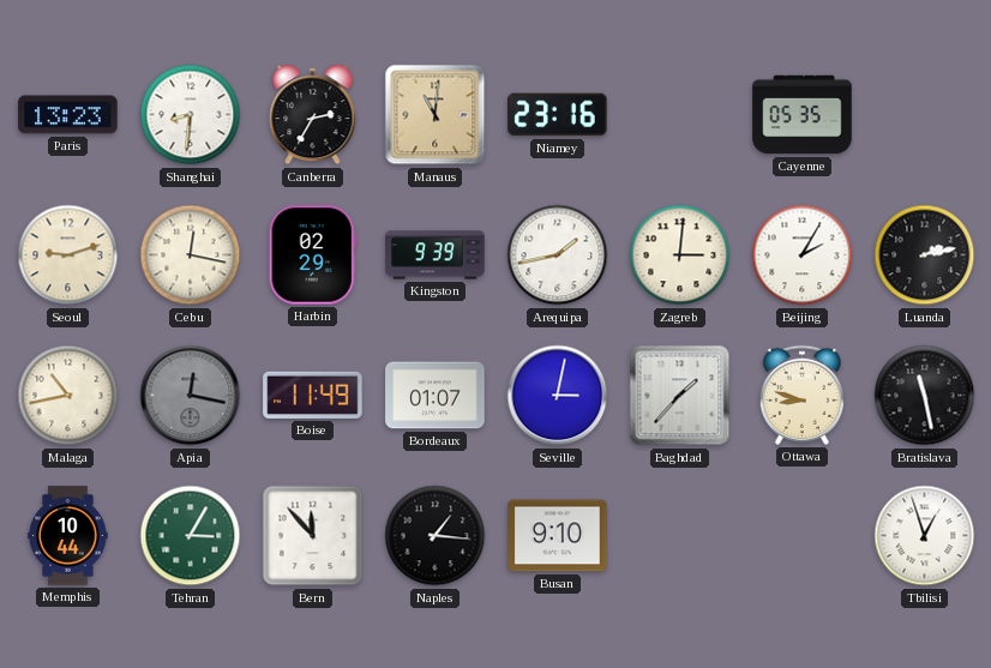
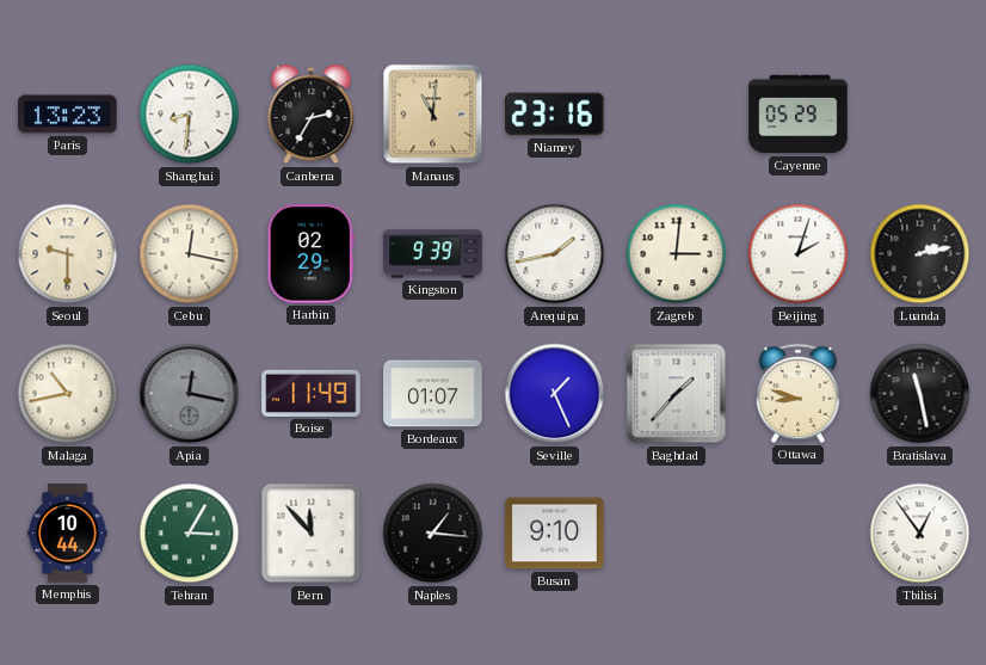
Cayenne: 05:35 -> 05:29
Seoul: 9:12 -> 9:30
Beijing: 2:05 -> 2:03
Seville: 3:02 -> 1:26
Tbilisi: 12:57 -> 12:54
